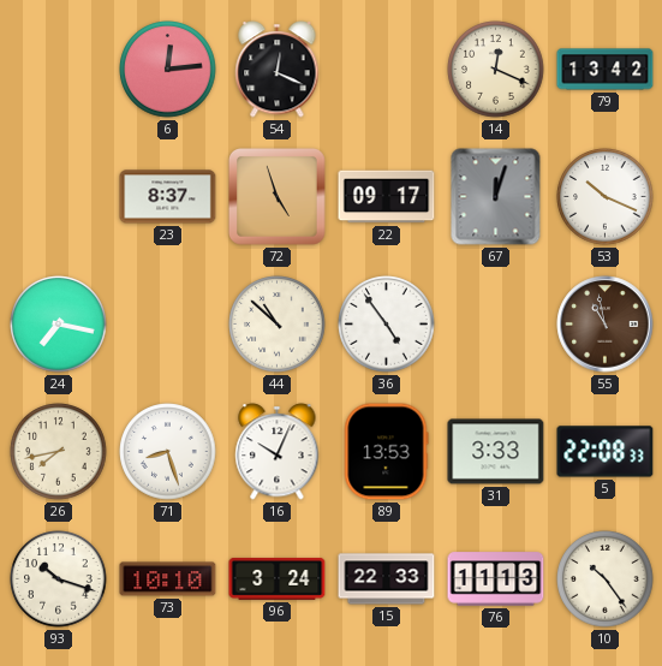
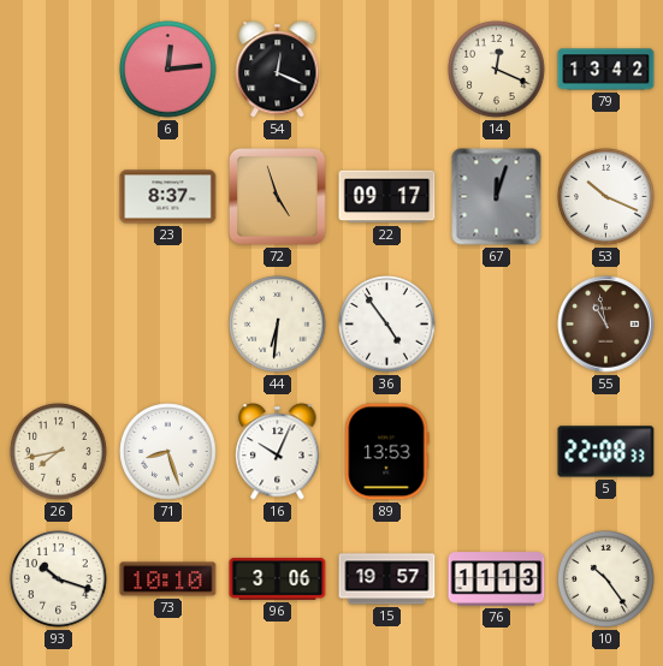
24: 7:17 -> none
44: 10:52 -> 6:31
31: 3:33 -> none
96: 3:24 -> 3:06
15: 22:33 -> 19:57
